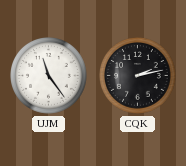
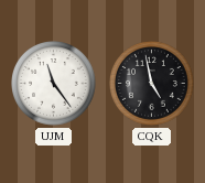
CQK: 2:13 -> 4:58
